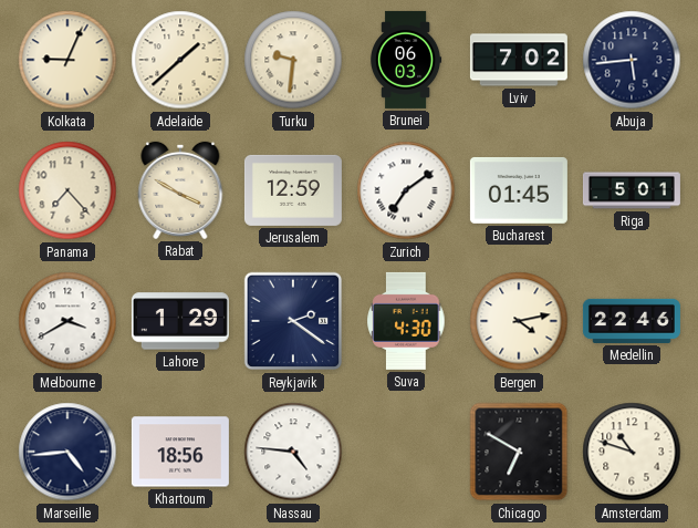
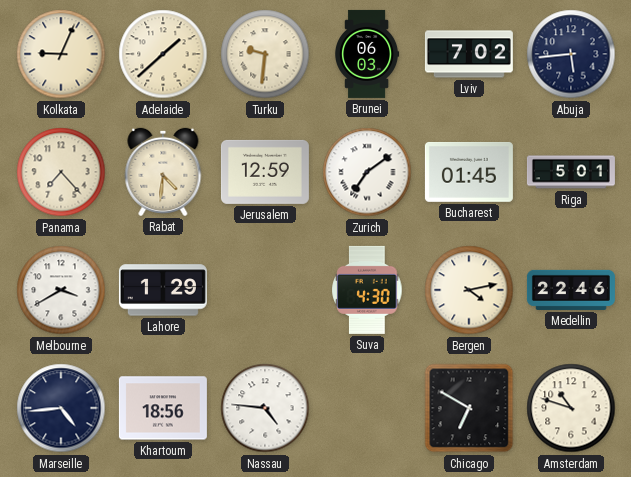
Rabat: 3:50 -> 4:31
Reykjavik: 2:21 -> none
